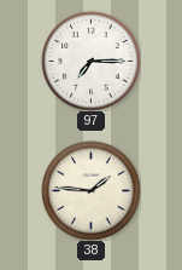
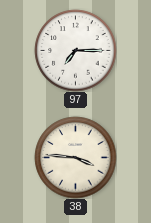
38: 1:46 -> 3:46
